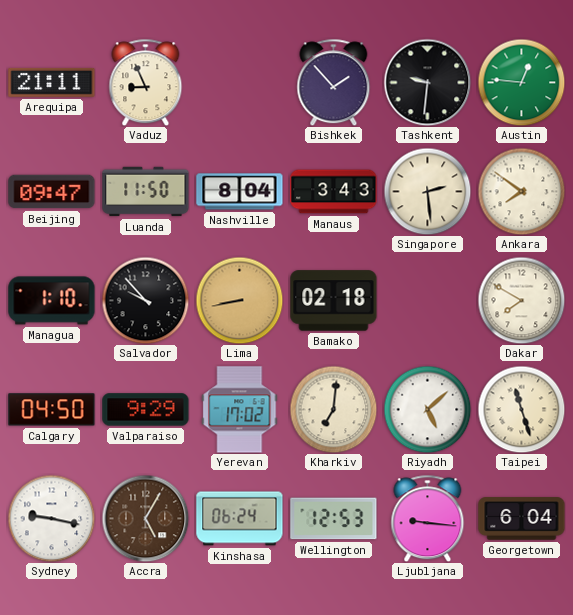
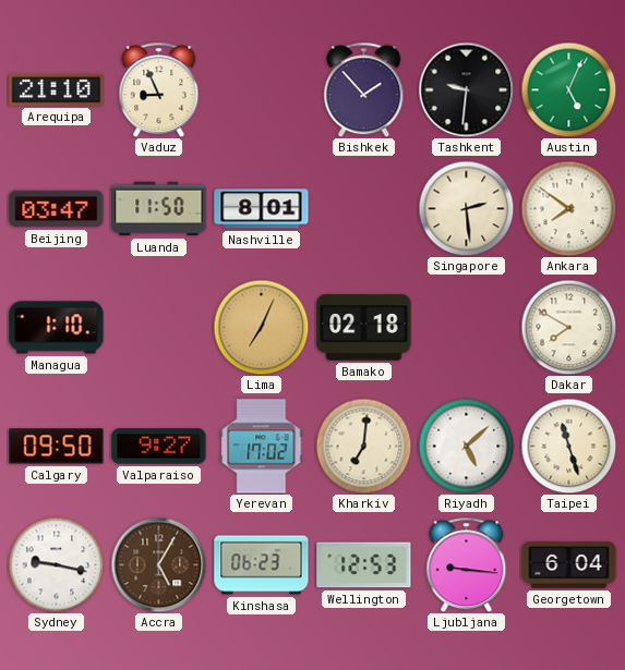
Arequipa: 21:11 -> 21:10
Austin: 12:46 -> 5:04
Beijing: 09:47 -> 03:47
Nashville: 8:04 -> 8:01
Manaus: 3:43 -> none
Salvador: 9:53 -> none
Lima: 8:43 -> 7:04
Calgary: 04:50 -> 09:50
Valparaiso: 9:29 -> 9:27
Kinshasa: 06:24 -> 06:23
